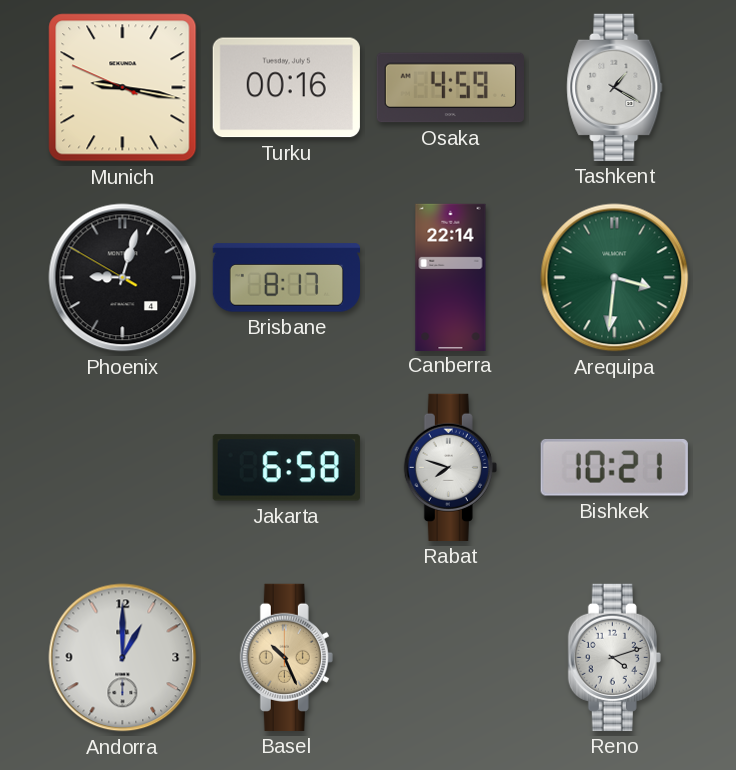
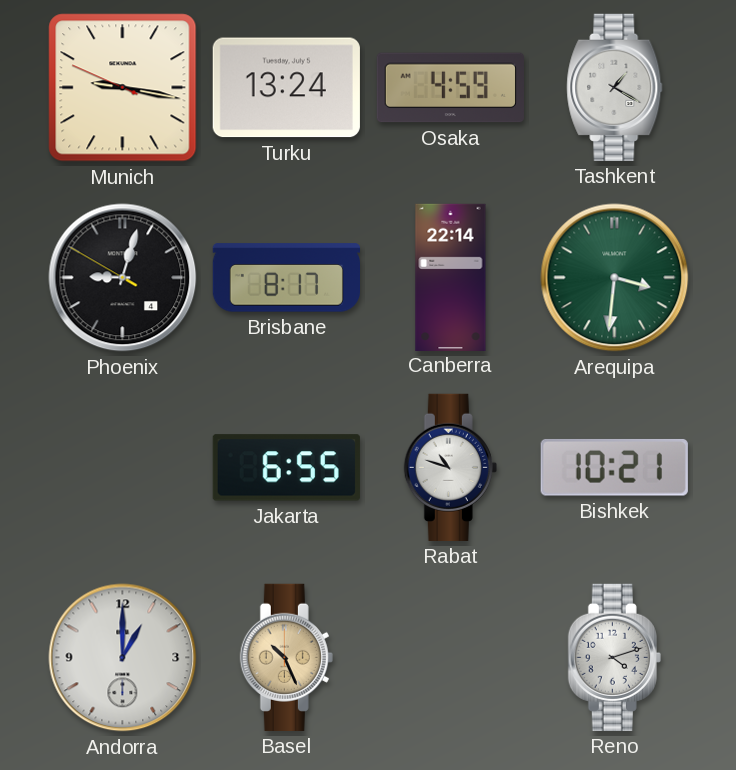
Turku: 00:16 -> 13:24
Jakarta: 6:58 -> 6:55
Rabat: 7:48 -> 10:48
